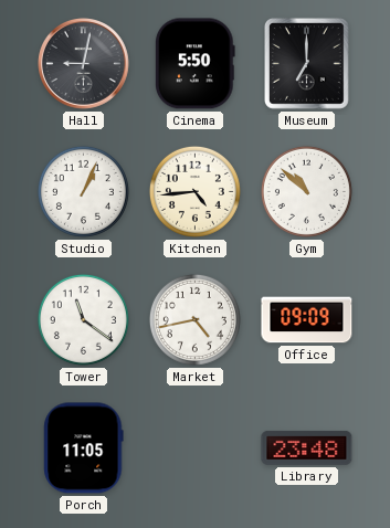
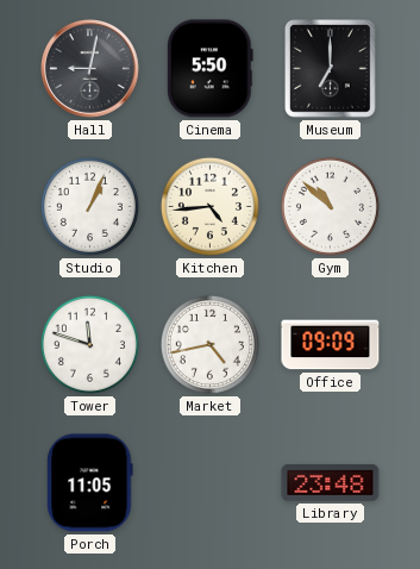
Tower: 11:21 -> 11:48
